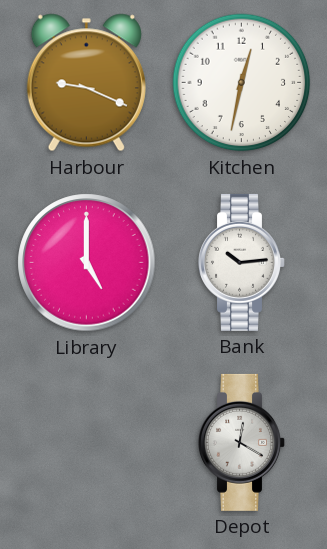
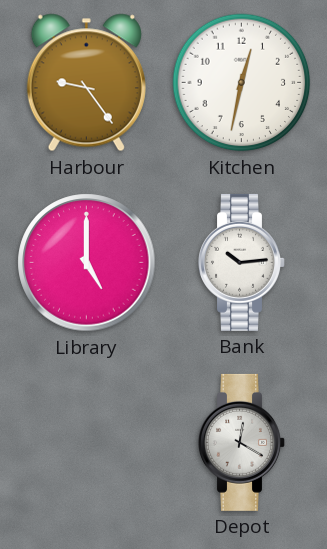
Harbour: 9:19 -> 9:24
